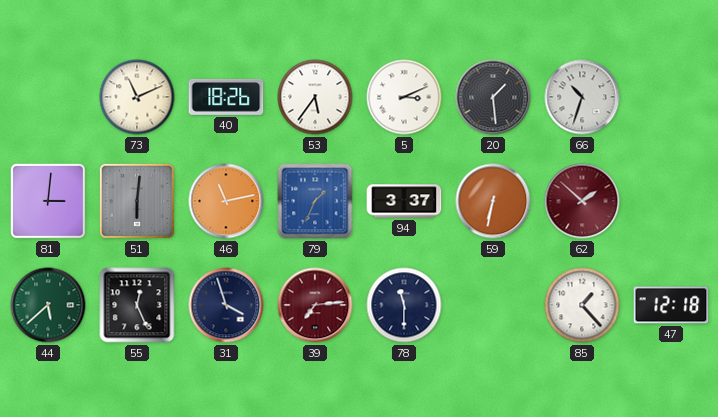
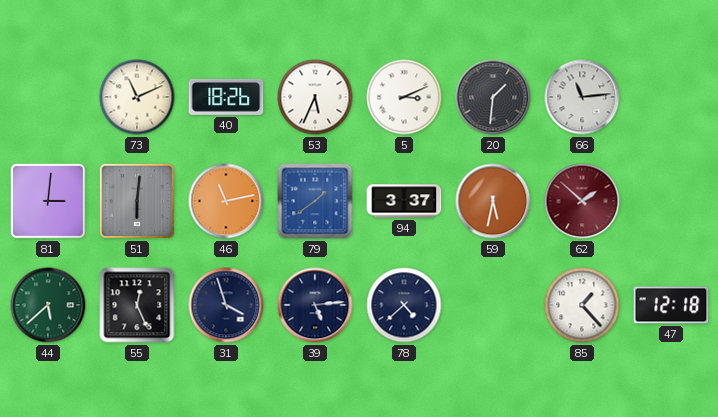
53: 5:36 -> 5:34
20: 1:29 -> 1:31
66: 10:33 -> 11:14
79: 1:34 -> 1:39
59: 6:32 -> 5:32
39: 7:14 -> 5:14
39 dial: burgundy -> navy
78: 11:30 -> 4:38
